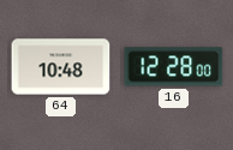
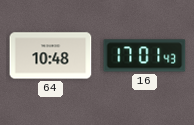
16: 12:28 -> 17:01
